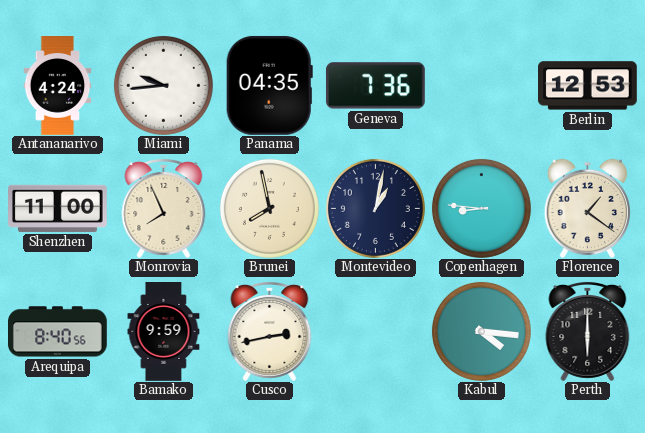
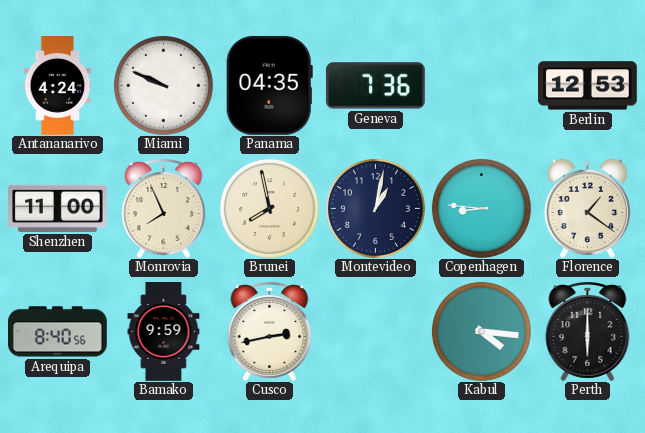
Miami: 9:44 -> 9:49
